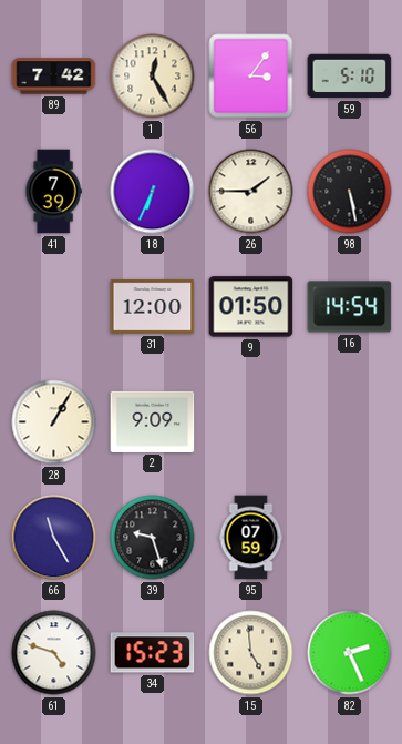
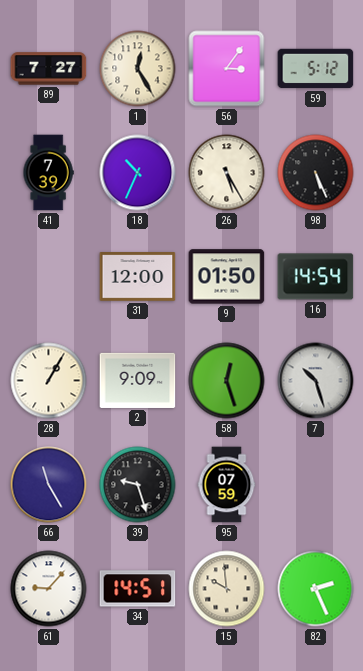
89: 7:42 -> 7:27
59: 5:10 -> 5:12
18: 6:34 -> 10:34
26: 1:45 -> 5:25
98: 5:28 -> 5:26
58: none -> 12:27
7: none -> 10:27
61: 4:48 -> 9:07
34: 15:23 -> 14:51
15: 4:59 -> 9:59
